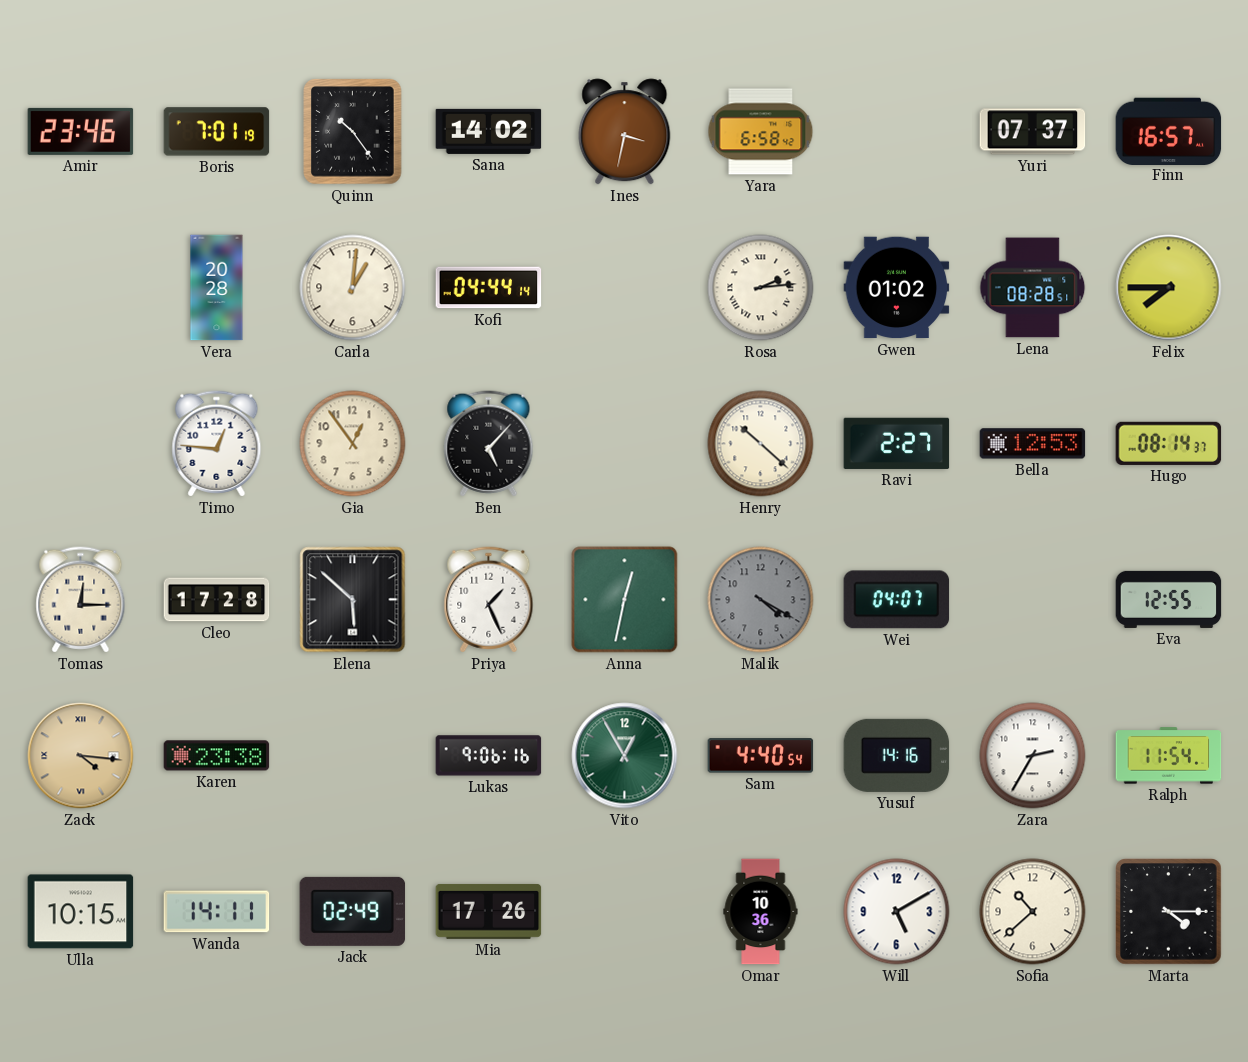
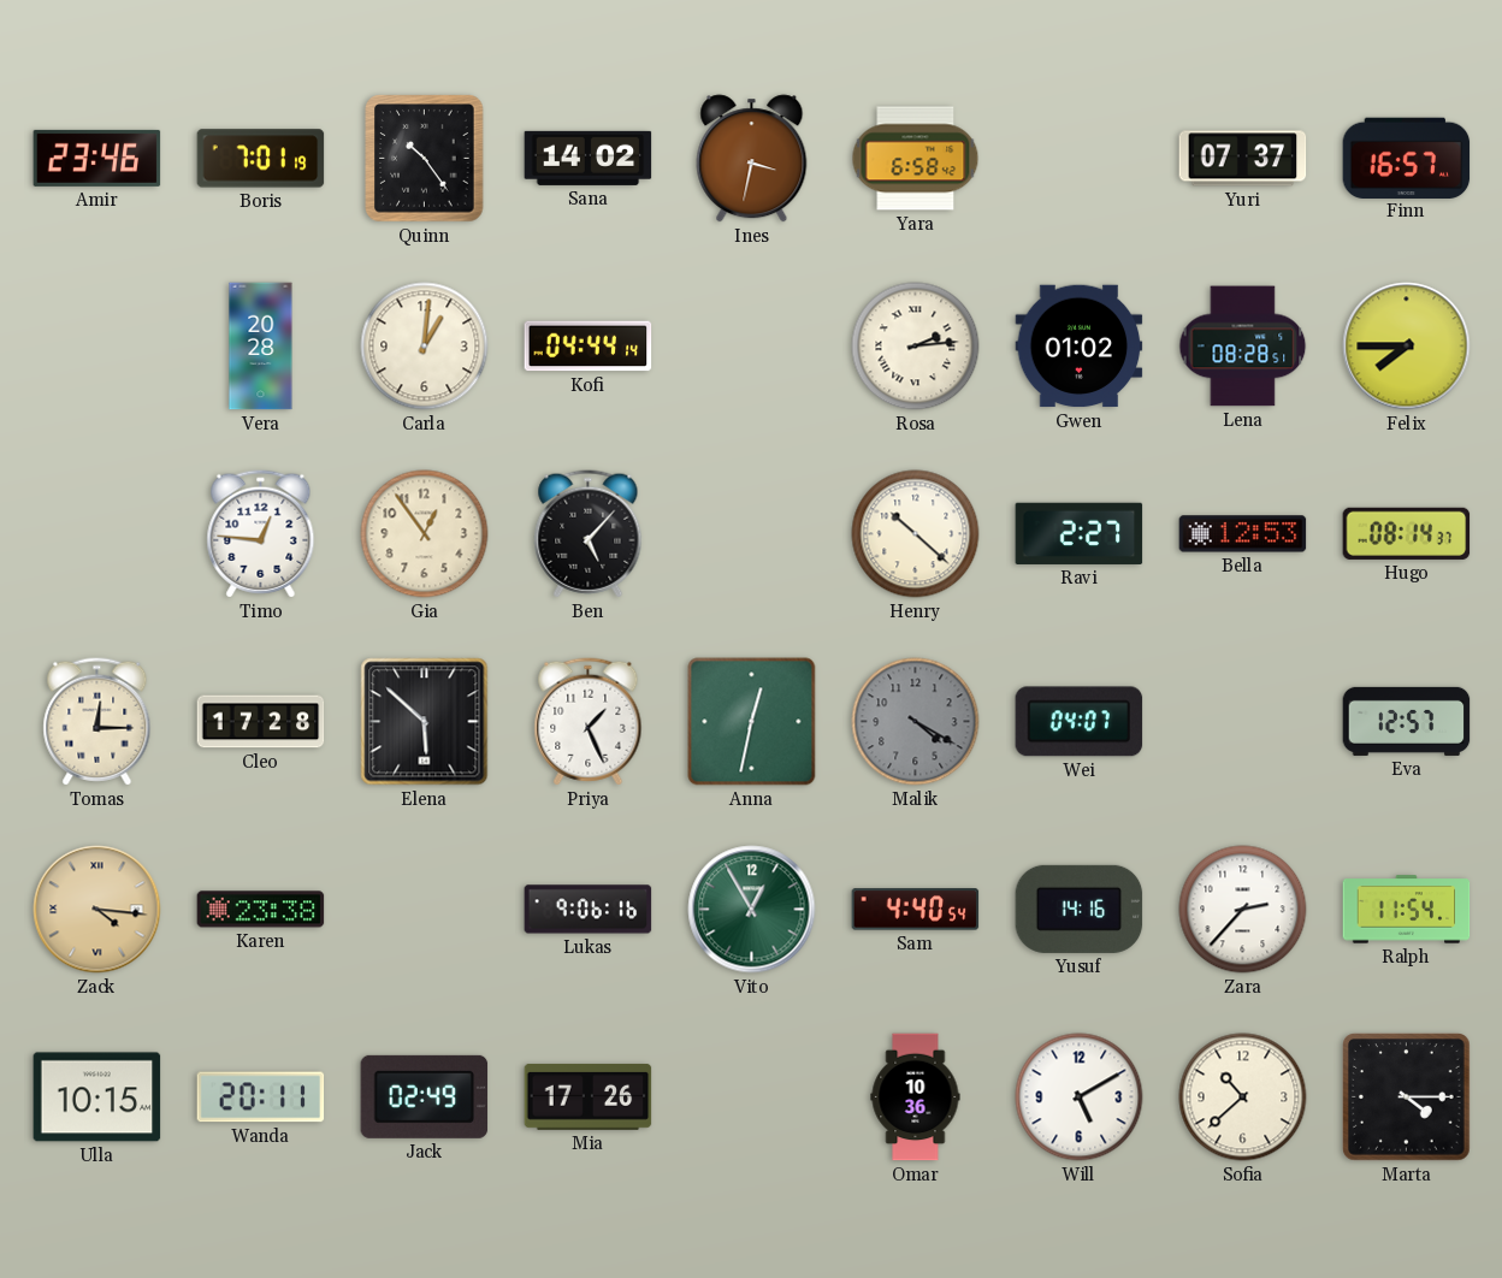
Eva: 12:55 -> 12:57
Zara: 2:35 -> 2:37
Wanda: 14:11 -> 20:11
